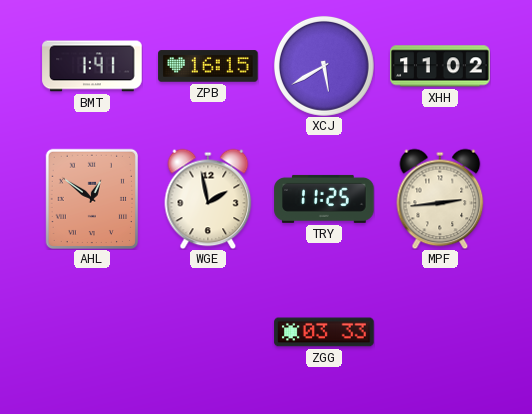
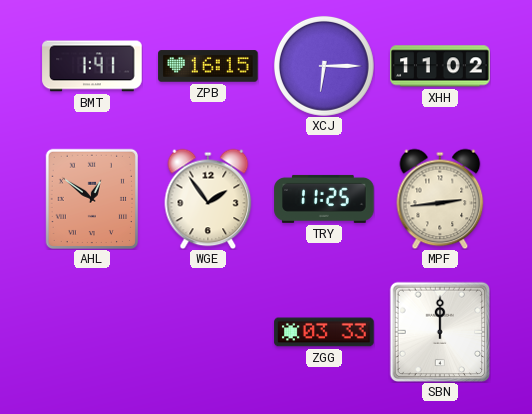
XCJ: 5:40 -> 6:15
WGE: 1:58 -> 1:54
SBN: none -> 12:00
